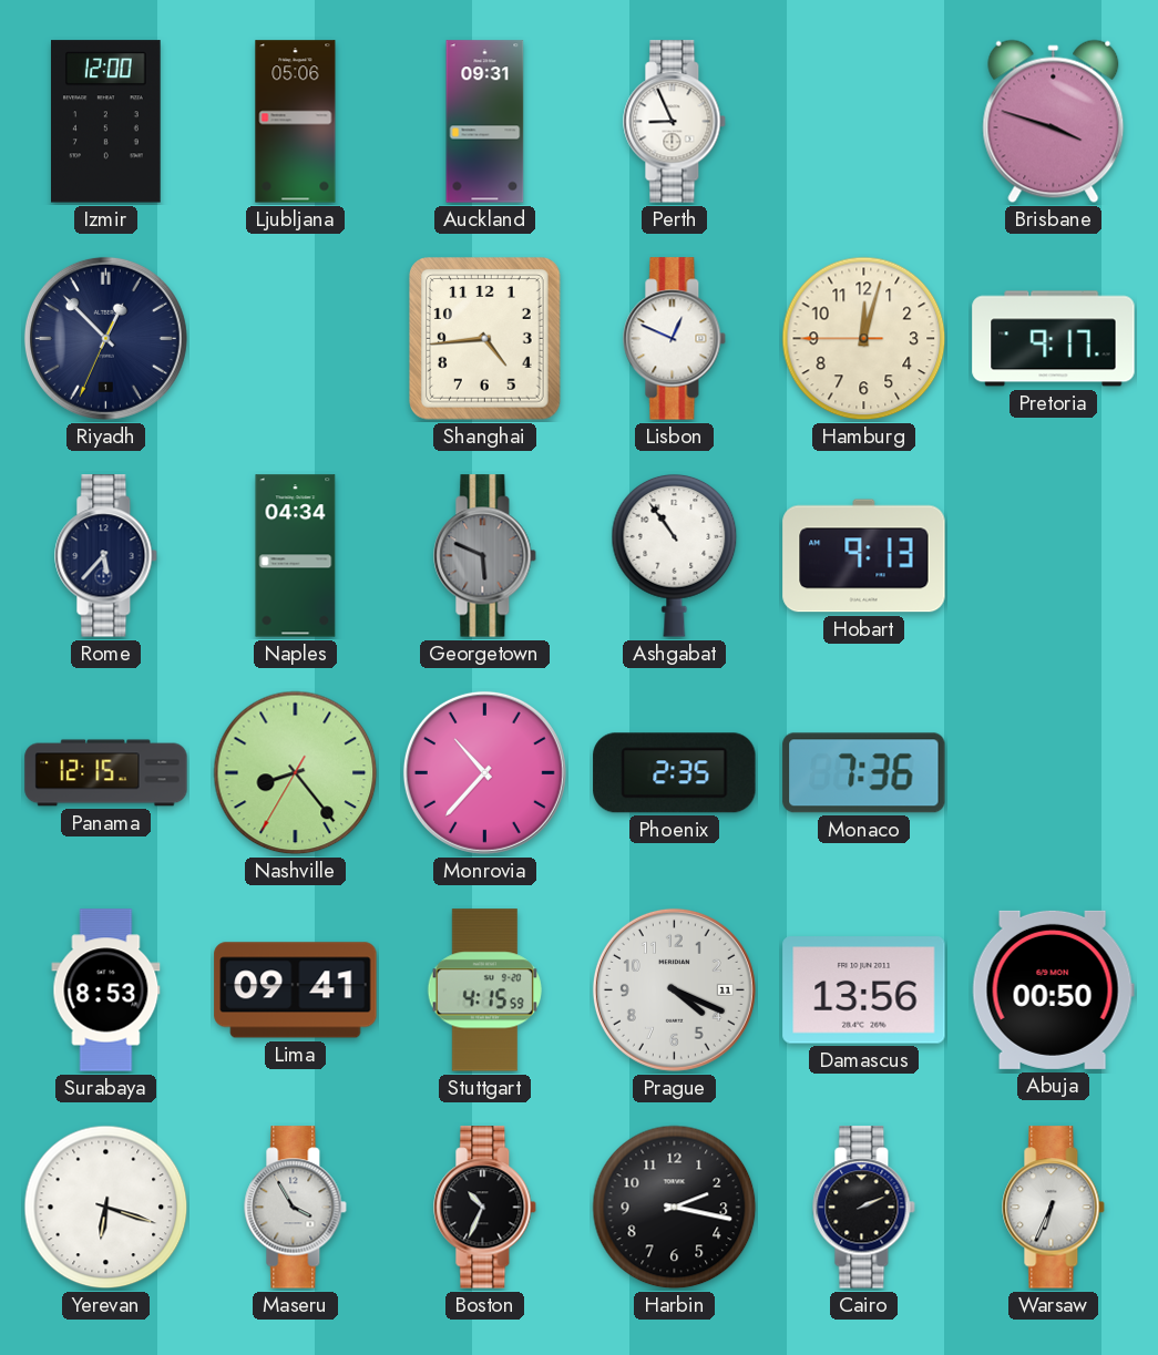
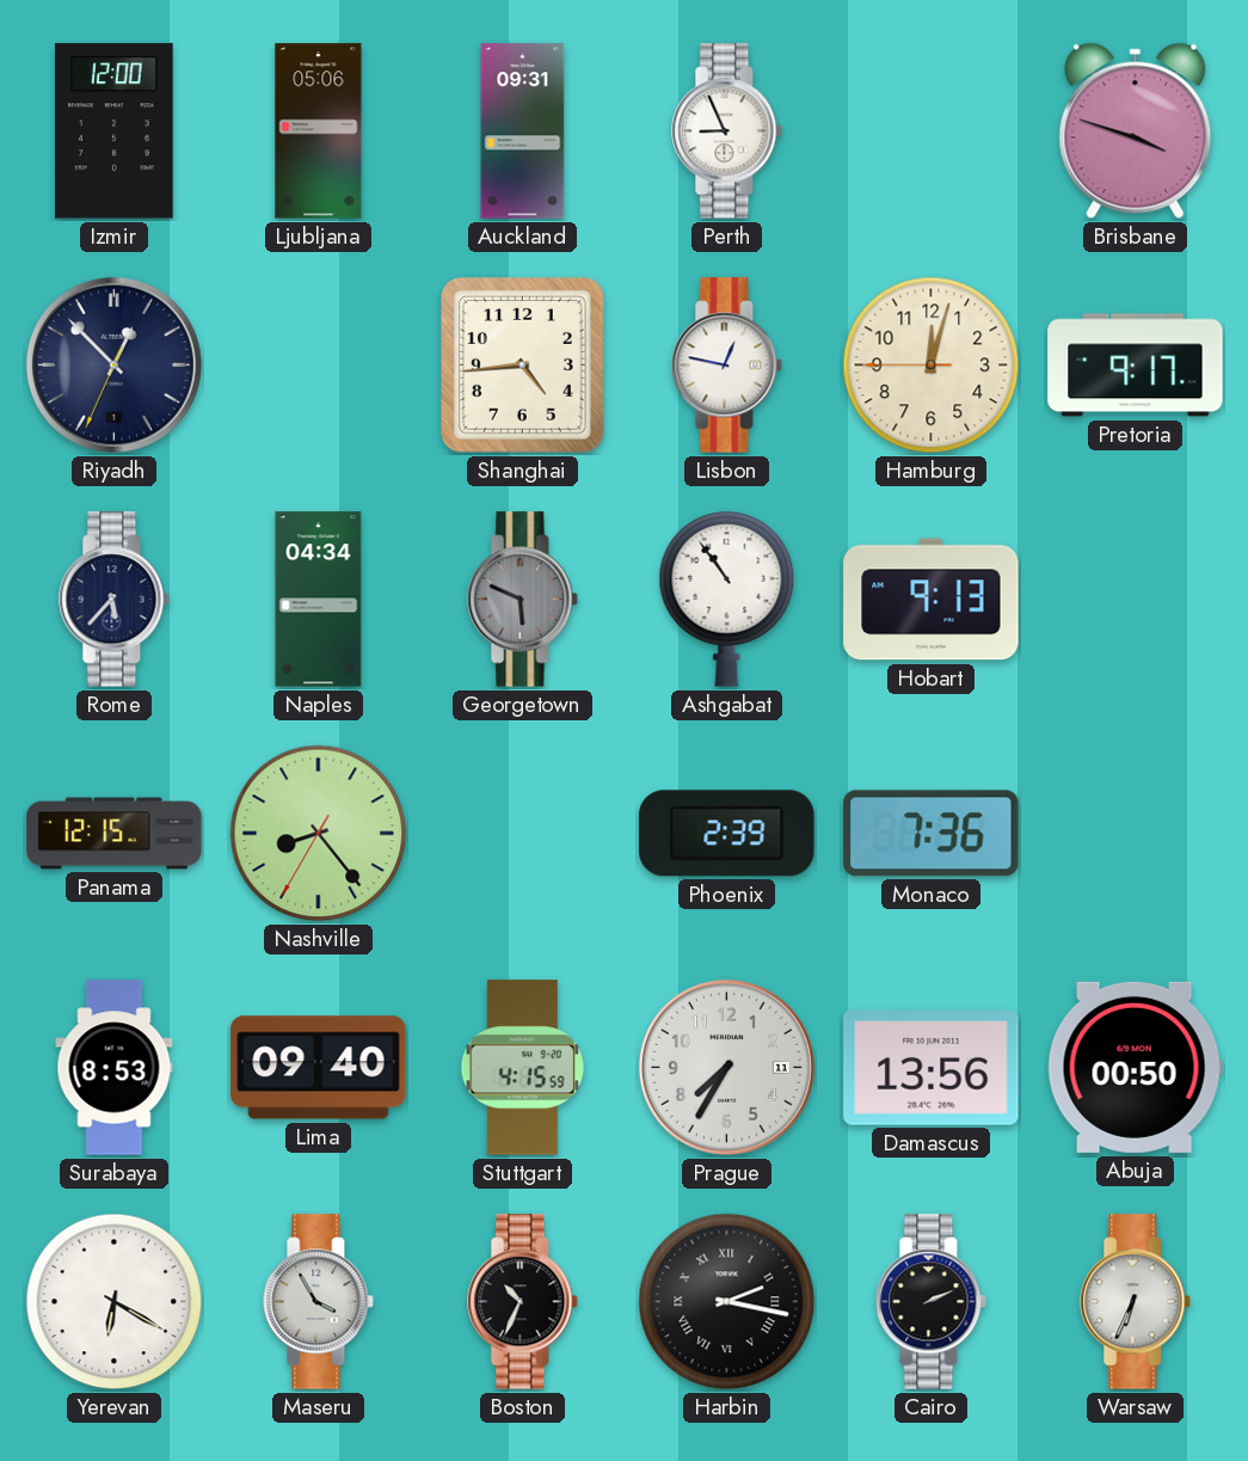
Lisbon: 12:49 -> 12:47
Monrovia: 10:37 -> none
Phoenix: 2:35 -> 2:39
Lima: 09:41 -> 09:40
Prague: 4:19 -> 7:35
Yerevan: 6:18 -> 6:20
Harbin numerals: Arabic -> Roman
